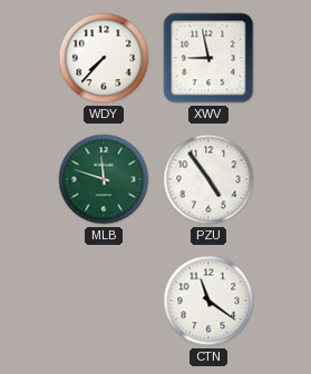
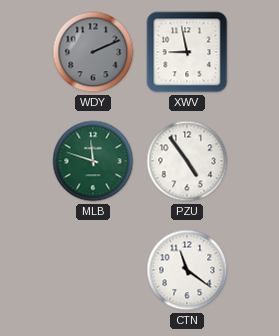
WDY: 7:37 -> 2:11
WDY dial: white -> grey
